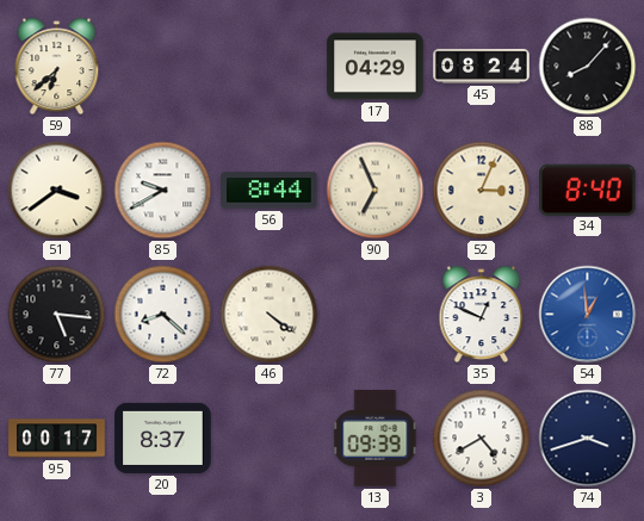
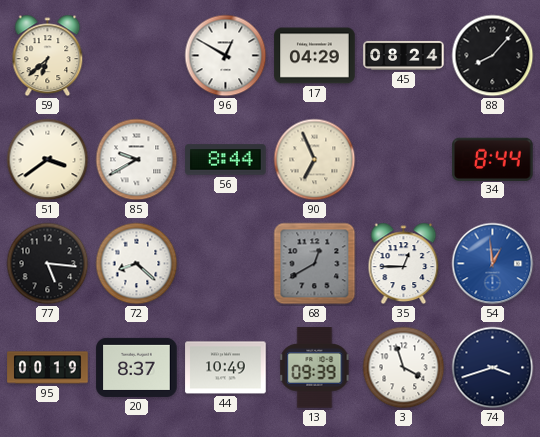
96: none -> 12:50
52: 3:04 -> none
34: 8:40 -> 8:44
46: 4:21 -> none
68: none -> 12:40
35: 12:49 -> 12:45
95: 00:17 -> 00:19
44: none -> 10:49
3: 4:40 -> 3:57
